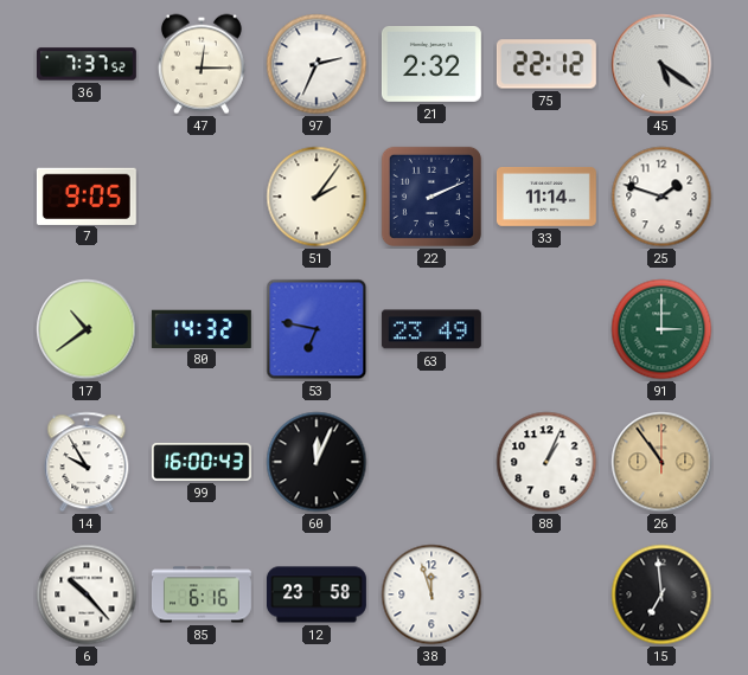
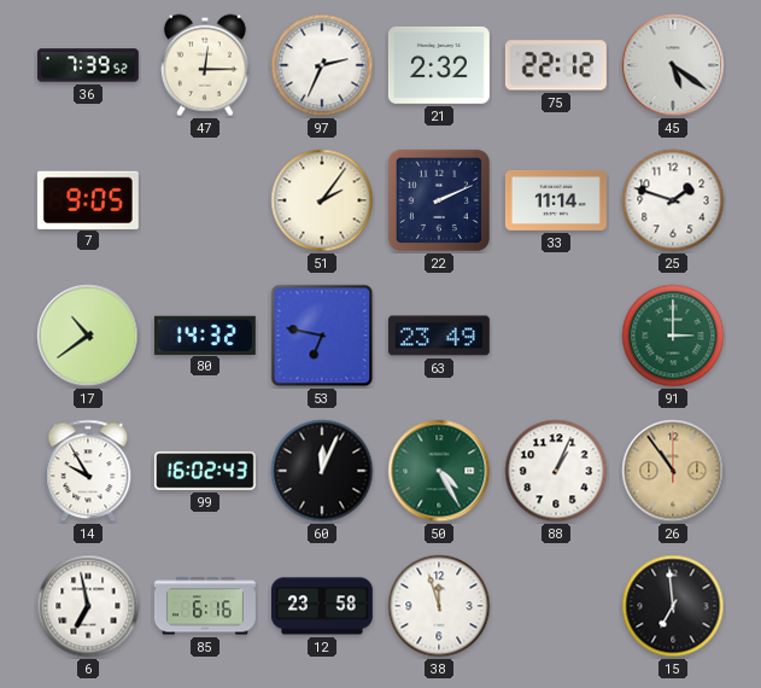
36: 7:37 -> 7:39
99: 16:00 -> 16:02
50: none -> 4:25
6: 10:23 -> 6:58
